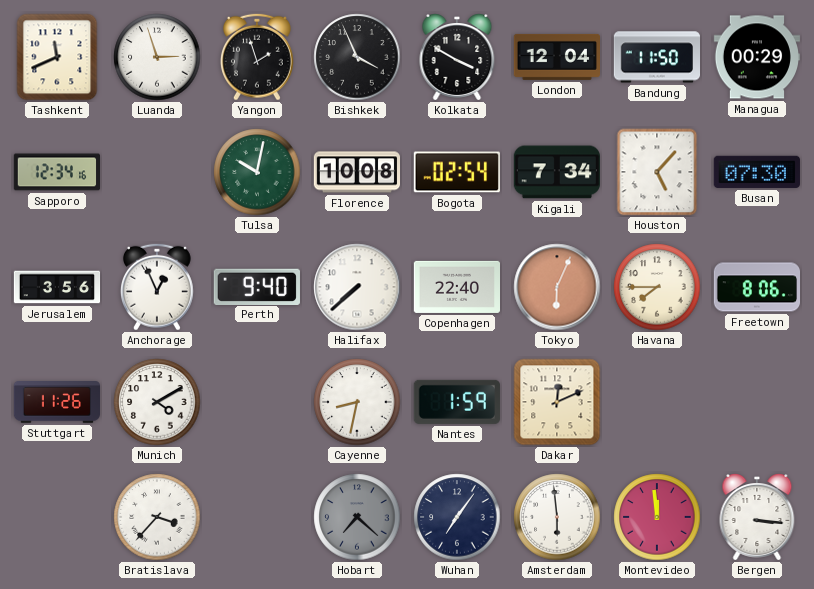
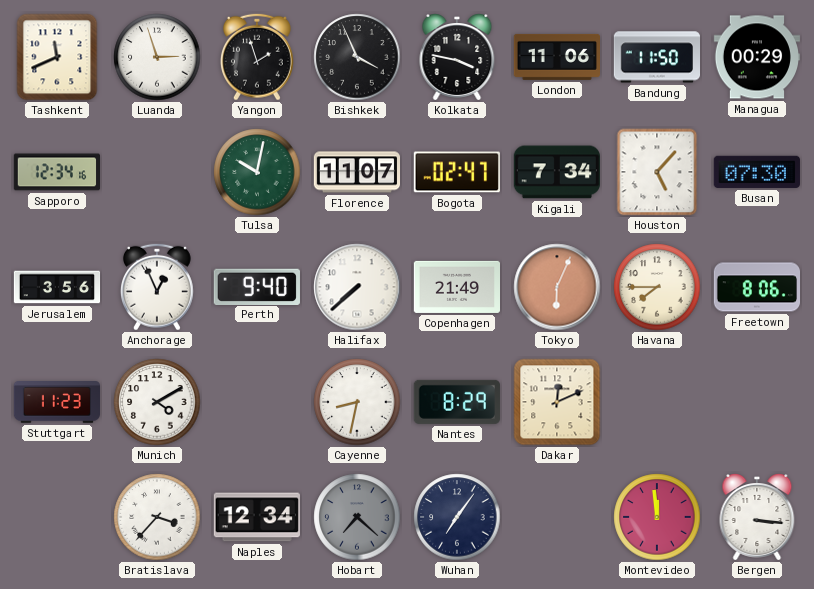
Kolkata: 3:50 -> 3:47
London: 12:04 -> 11:06
Florence: 10:08 -> 11:07
Bogota: 02:54 -> 02:47
Copenhagen: 22:40 -> 21:49
Stuttgart: 11:26 -> 11:23
Nantes: 1:59 -> 8:29
Naples: none -> 12:34
Amsterdam: 5:59 -> none
